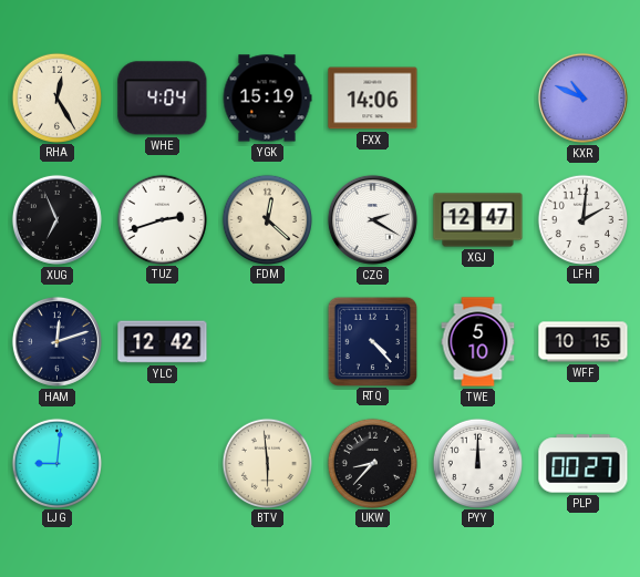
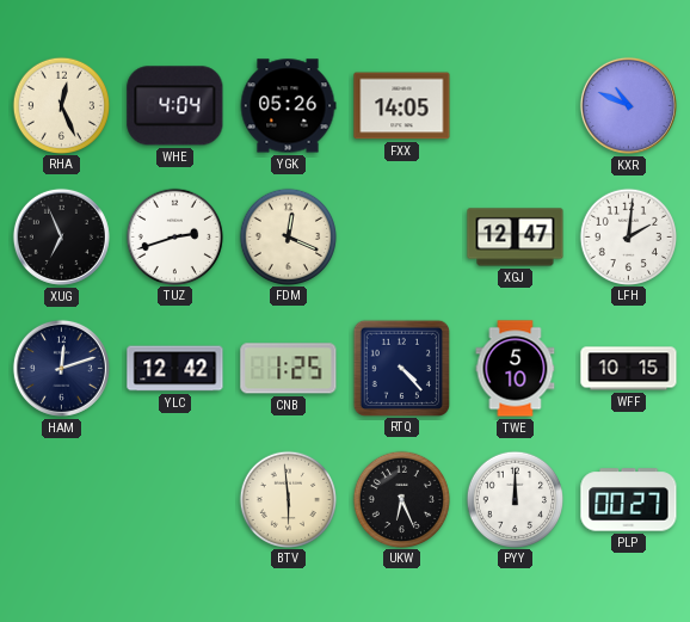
RHA: 12:25 -> 12:26
YGK: 15:19 -> 05:26
FXX: 14:06 -> 14:05
FDM: 12:22 -> 12:19
CZG: 2:20 -> none
CNB: none -> 1:25
LJG: 9:01 -> none
UKW: 8:37 -> 6:26
